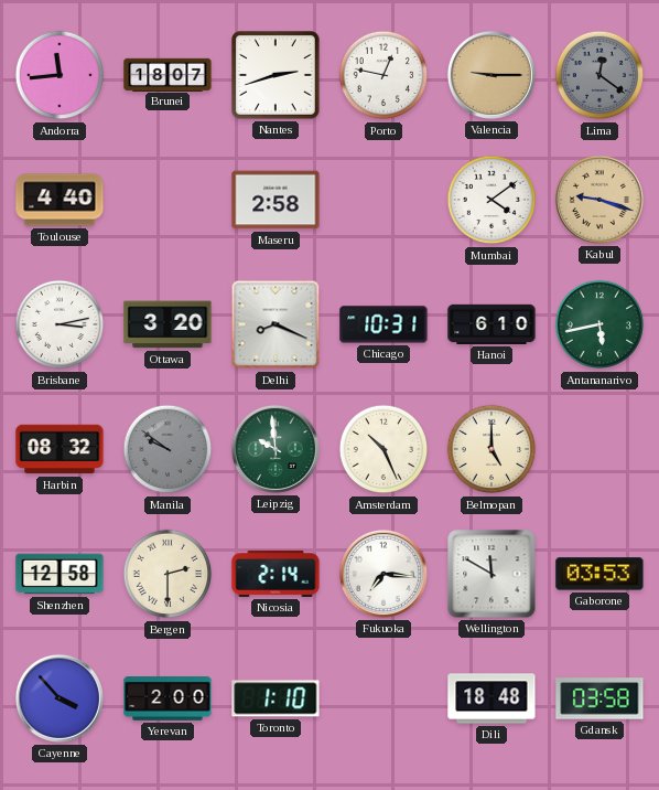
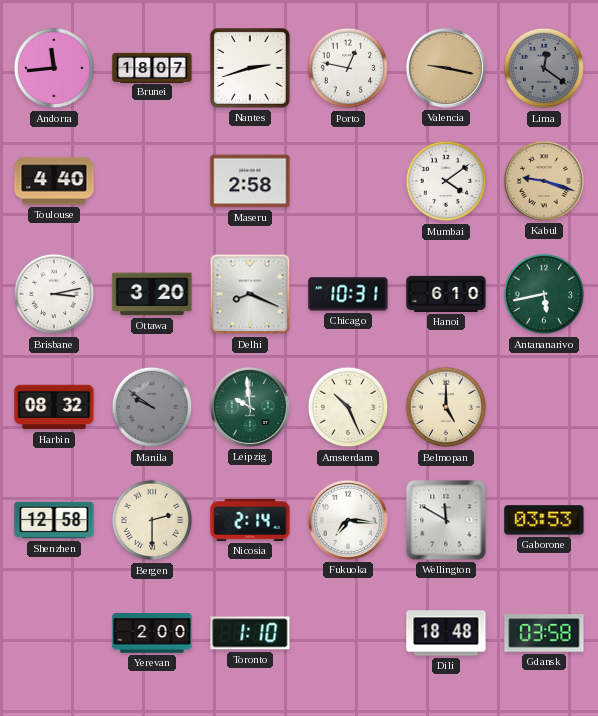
Valencia: 9:15 -> 9:17
Cayenne: 3:53 -> none
